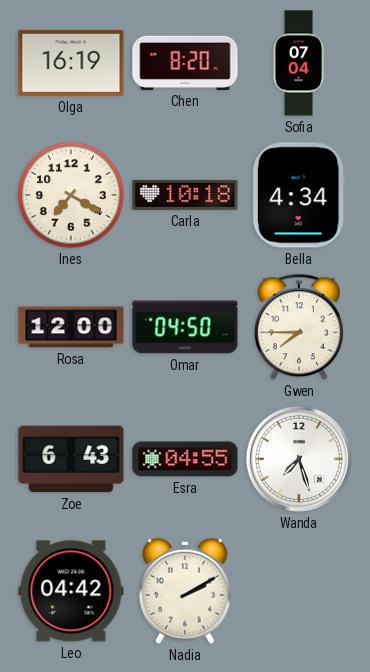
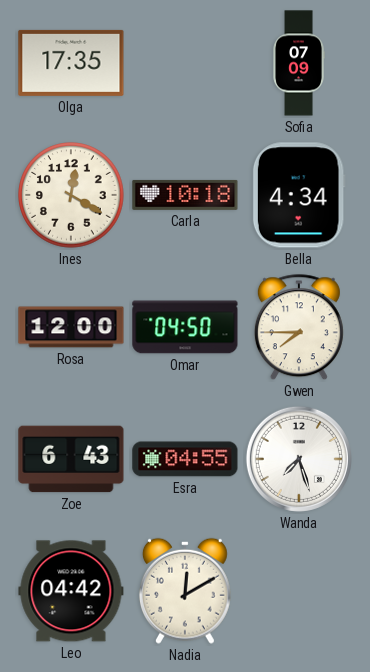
Olga: 16:19 -> 17:35
Chen: 8:20 -> none
Sofia: 07:04 -> 07:09
Ines: 7:20 -> 12:20
Nadia: 2:10 -> 12:10
